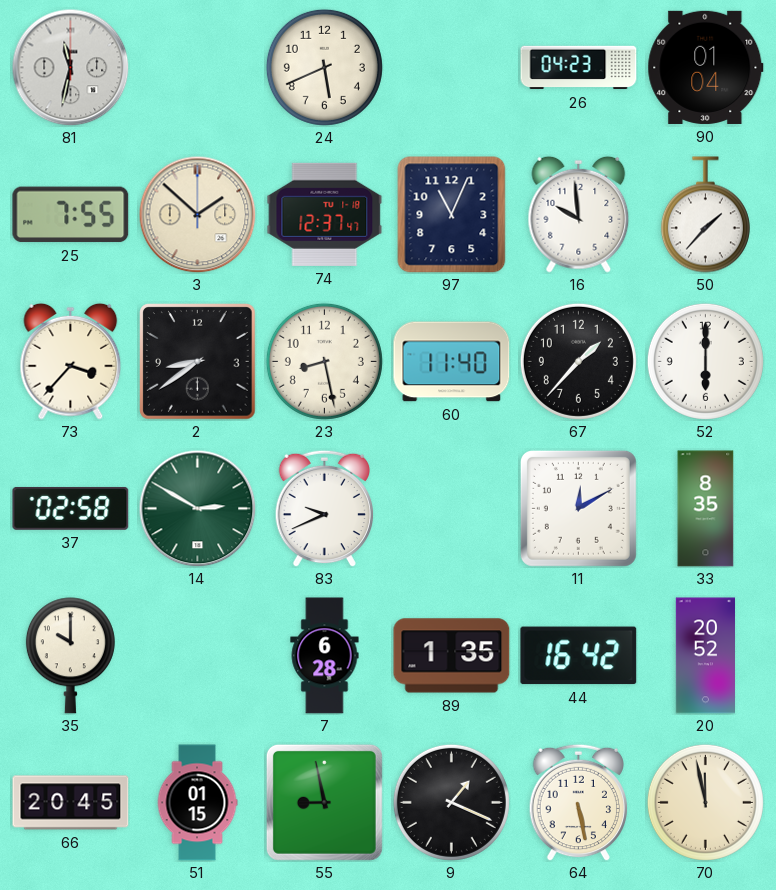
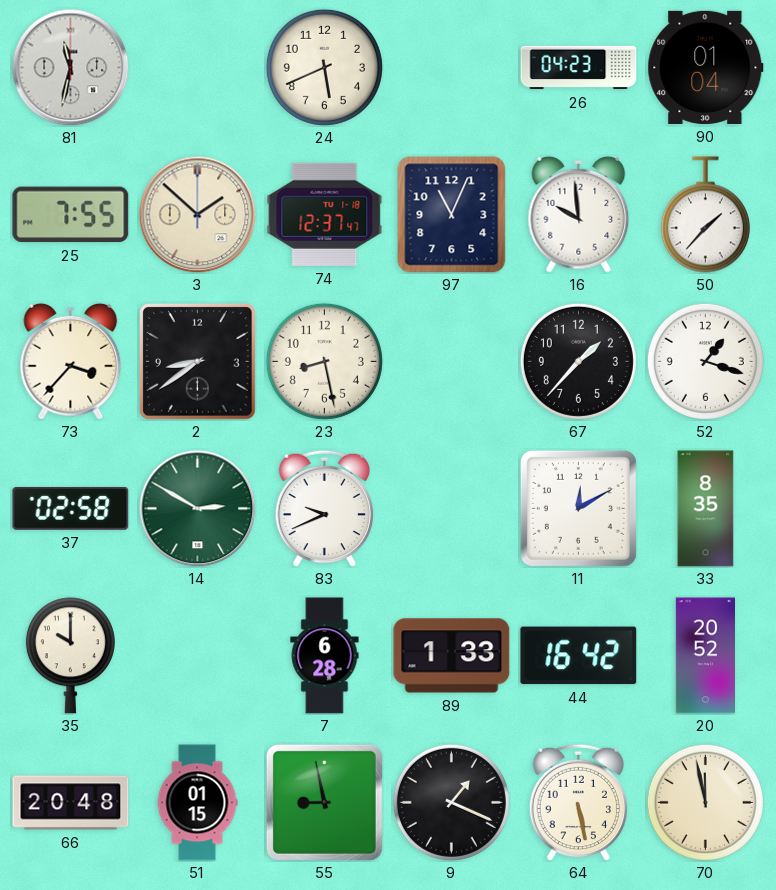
60: 11:40 -> none
52: 6:00 -> 1:18
89: 1:35 -> 1:33
66: 20:45 -> 20:48
